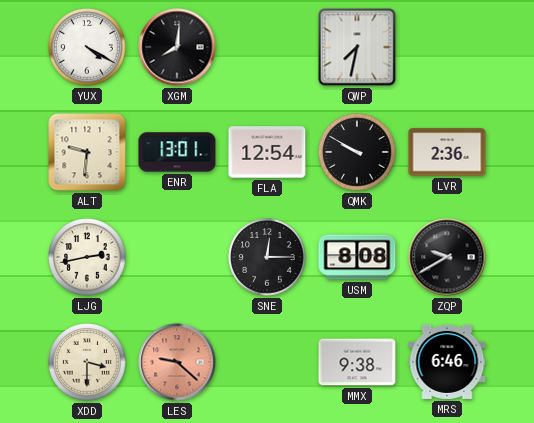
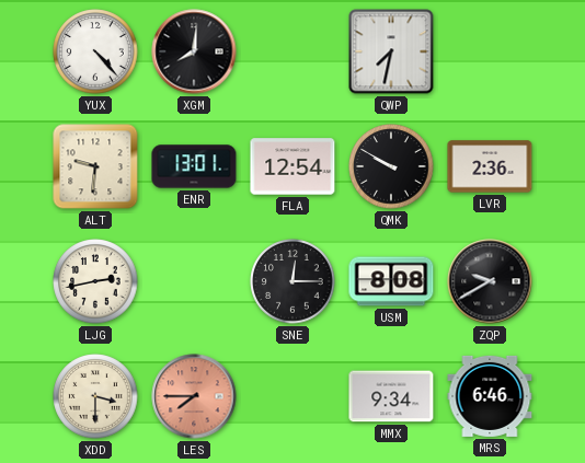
YUX: 4:20 -> 4:23
LES: 9:22 -> 7:45
MMX: 9:38 -> 9:34
